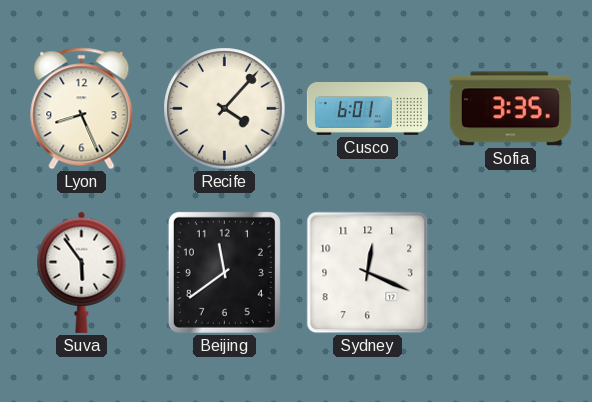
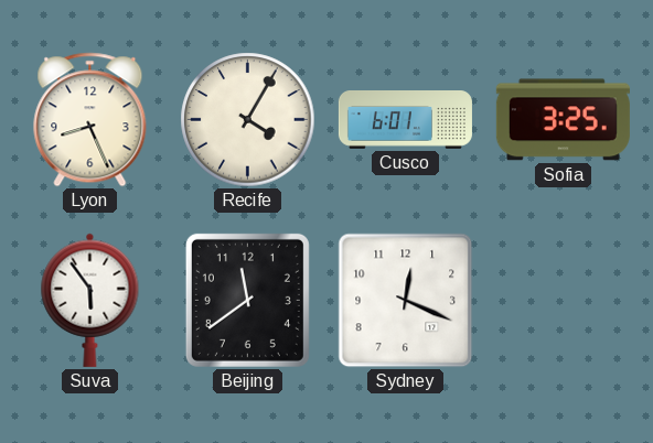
Recife: 4:07 -> 4:05
Sofia: 3:35 -> 3:25
